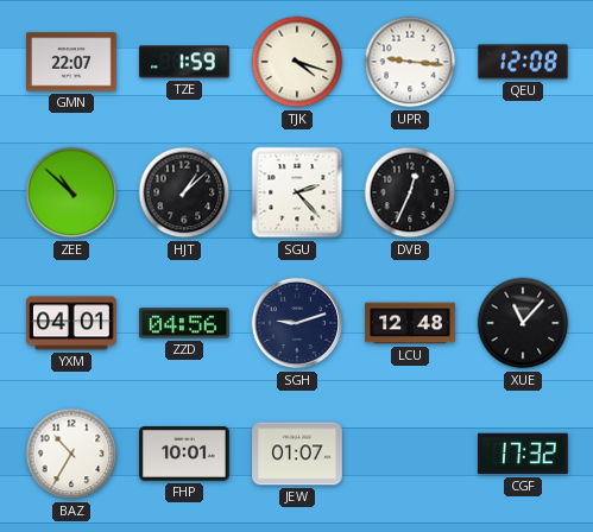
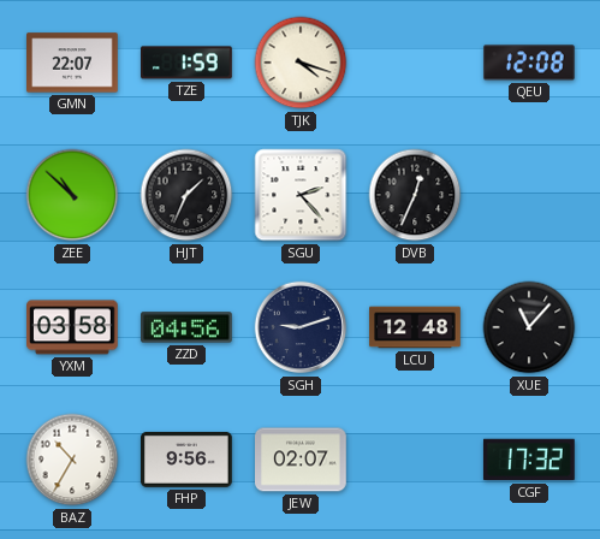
UPR: 9:16 -> none
HJT: 1:08 -> 1:34
YXM: 04:01 -> 03:58
FHP: 10:01 -> 9:56
JEW: 01:07 -> 02:07
